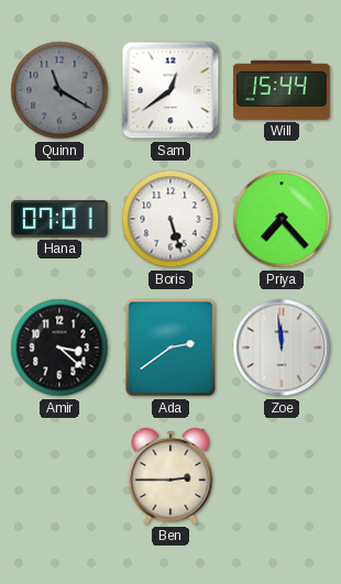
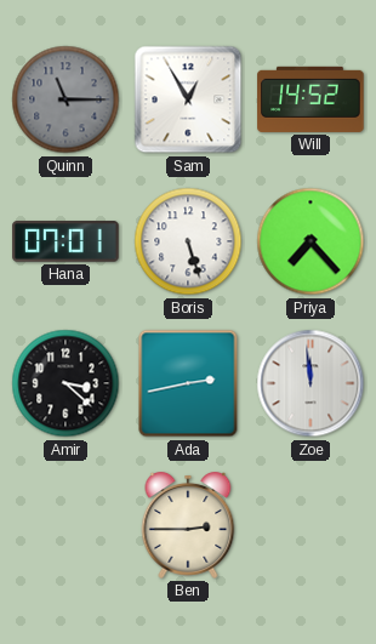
Quinn: 11:20 -> 11:15
Sam: 12:39 -> 12:55
Will: 15:44 -> 14:52
Ada: 2:39 -> 2:43
